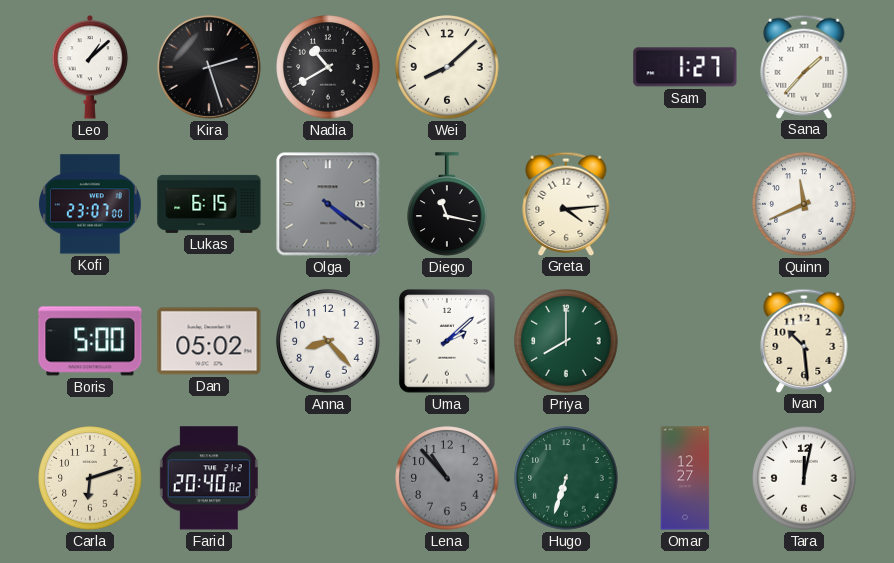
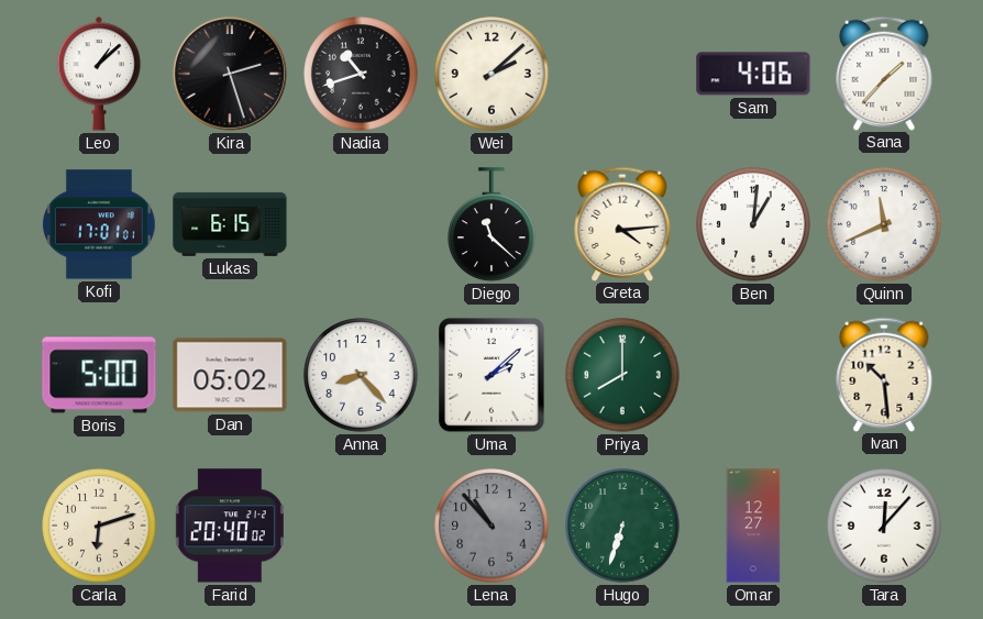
Nadia: 10:40 -> 10:42
Wei: 8:08 -> 2:08
Sam: 1:27 -> 4:06
Kofi: 23:07 -> 17:01
Olga: 4:21 -> none
Diego: 11:17 -> 11:22
Ben: none -> 1:01
Tara: 12:02 -> 12:07
